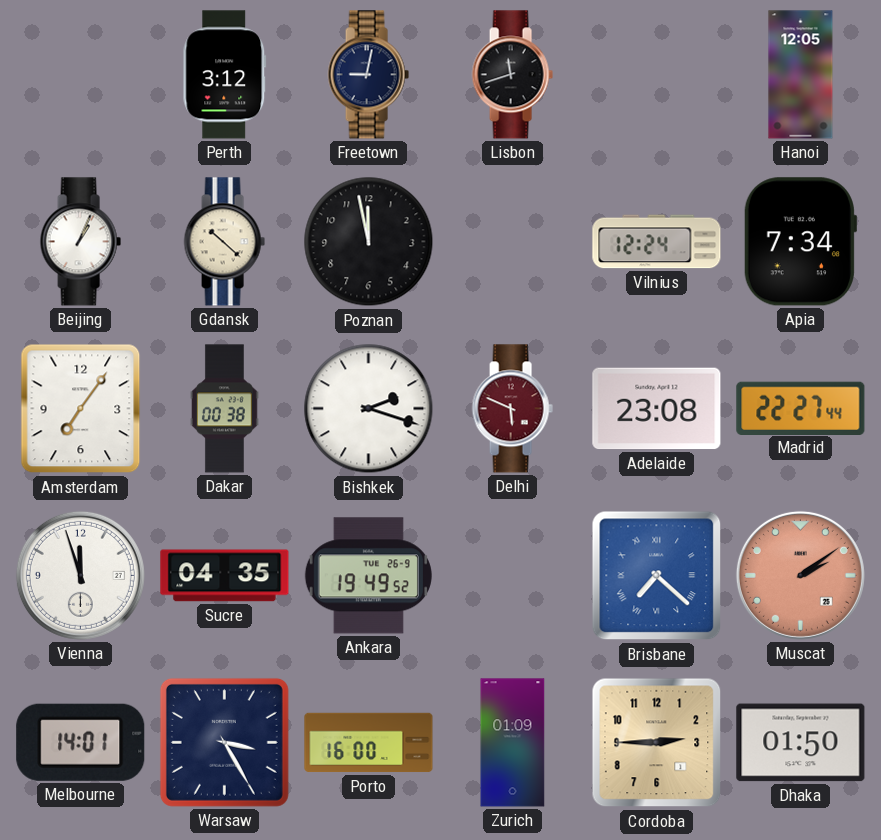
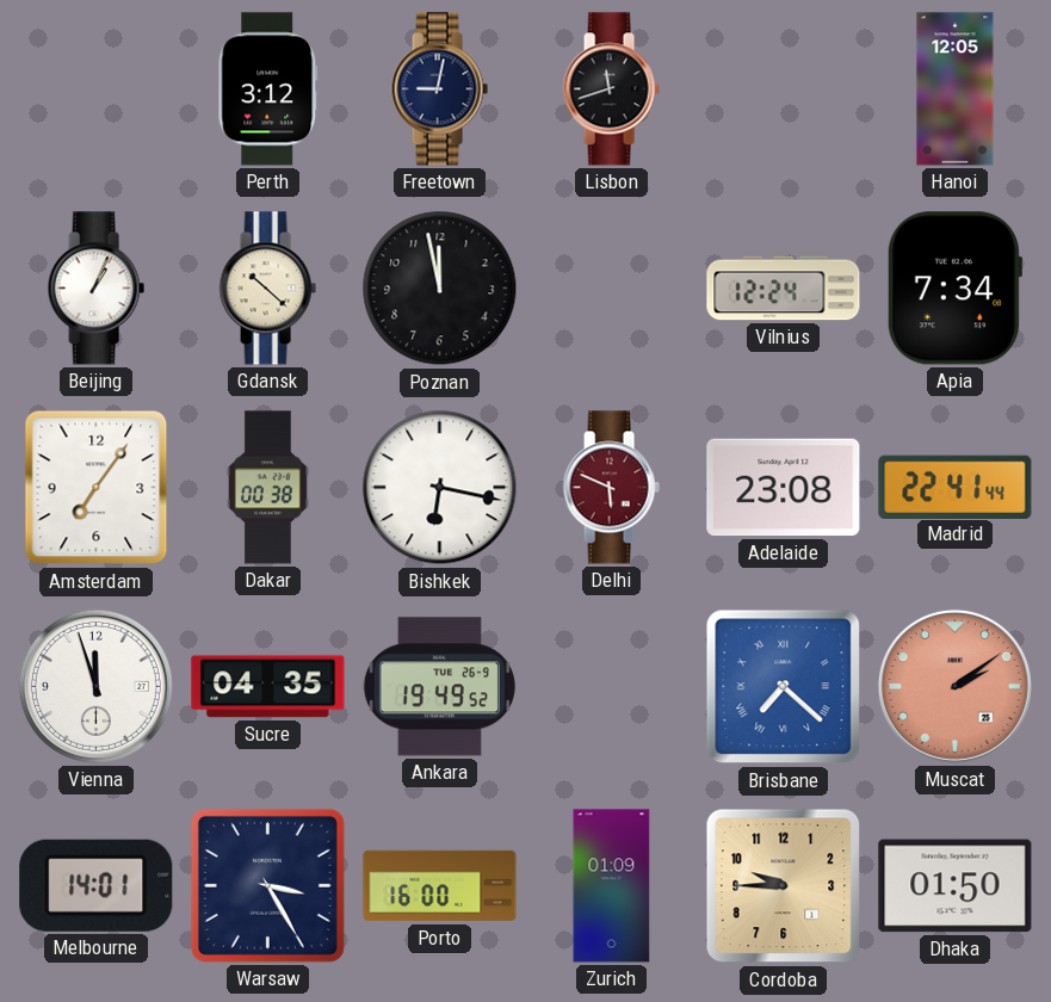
Bishkek: 2:18 -> 6:17
Madrid: 22:27 -> 22:41
Cordoba: 2:45 -> 9:45
